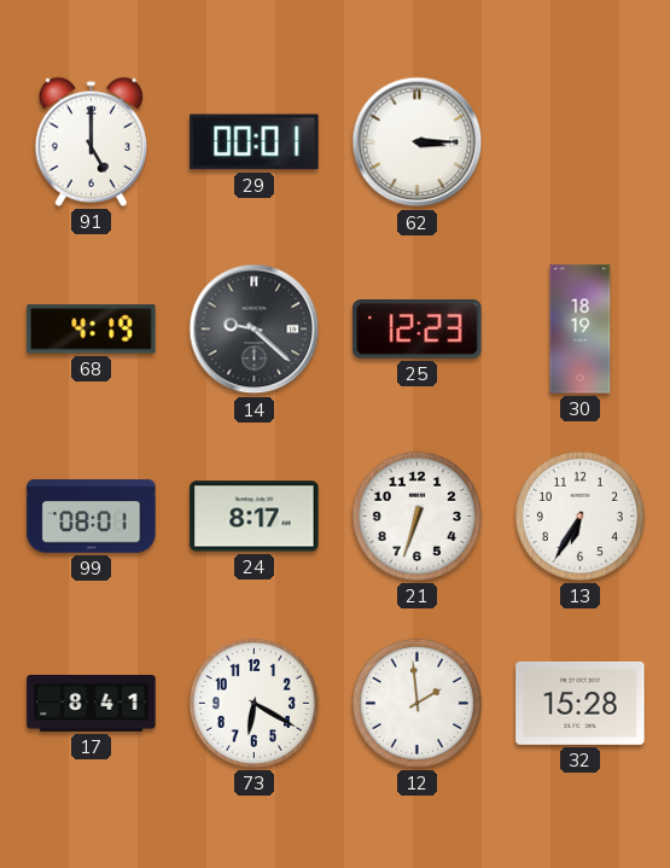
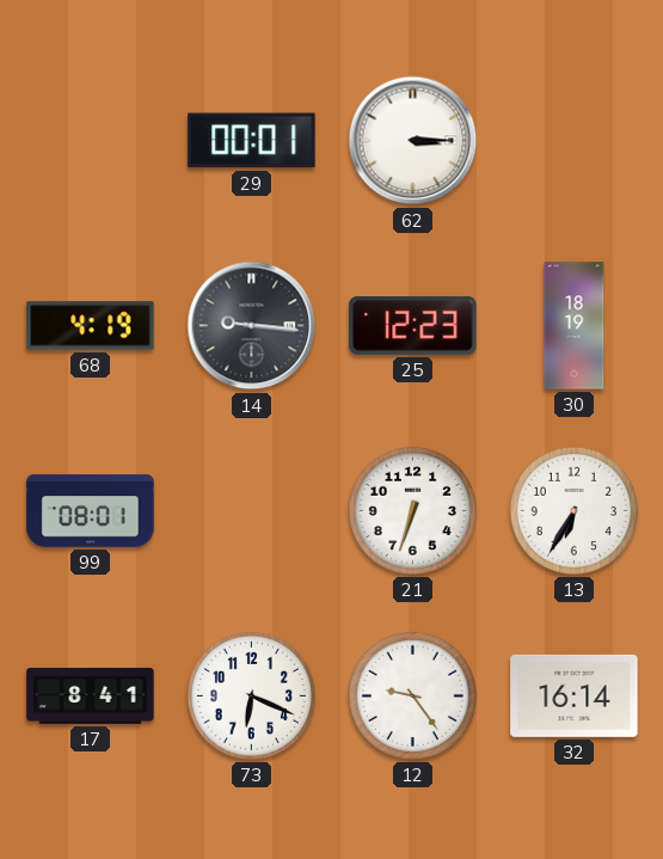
91: 5:00 -> none
14: 9:22 -> 9:16
24: 8:17 -> none
73: 6:20 -> 6:19
12: 1:59 -> 9:24
32: 15:28 -> 16:14
